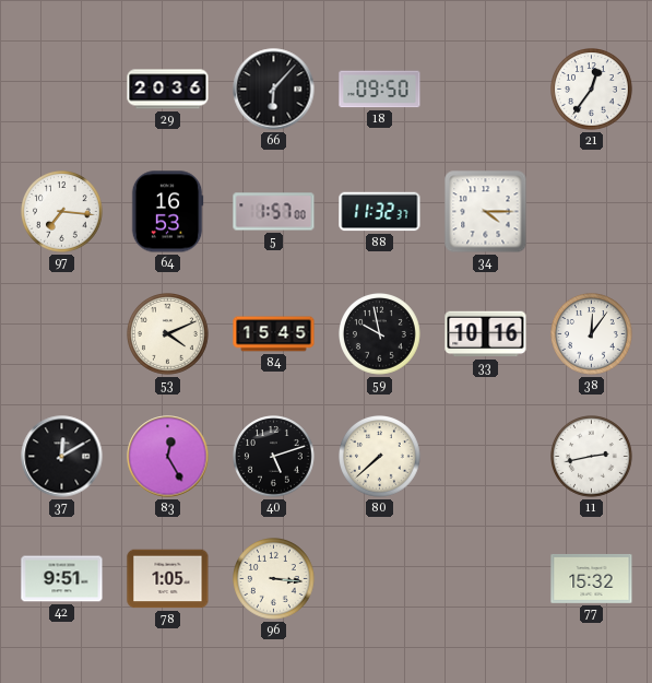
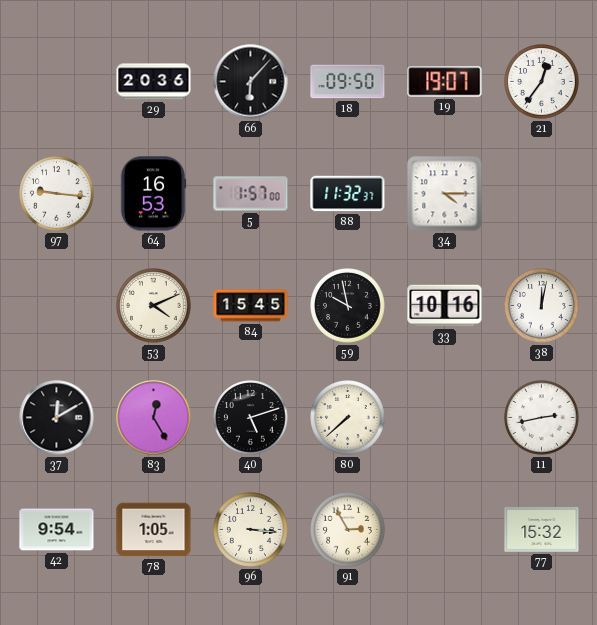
19: none -> 19:07
97: 7:16 -> 9:16
38: 12:06 -> 12:02
42: 9:51 -> 9:54
91: none -> 2:55
